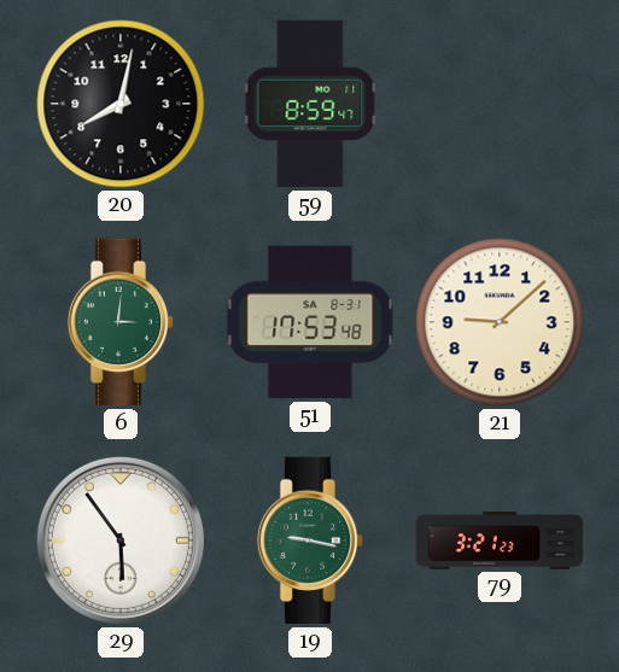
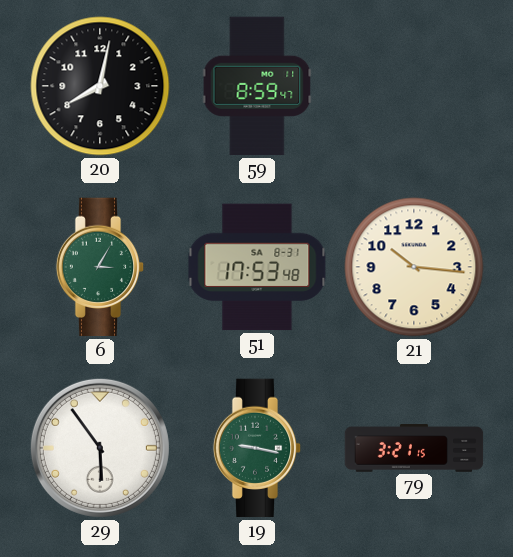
6: 3:01 -> 3:05
21: 9:08 -> 10:16
79: 3:21:23 -> 3:21:15
